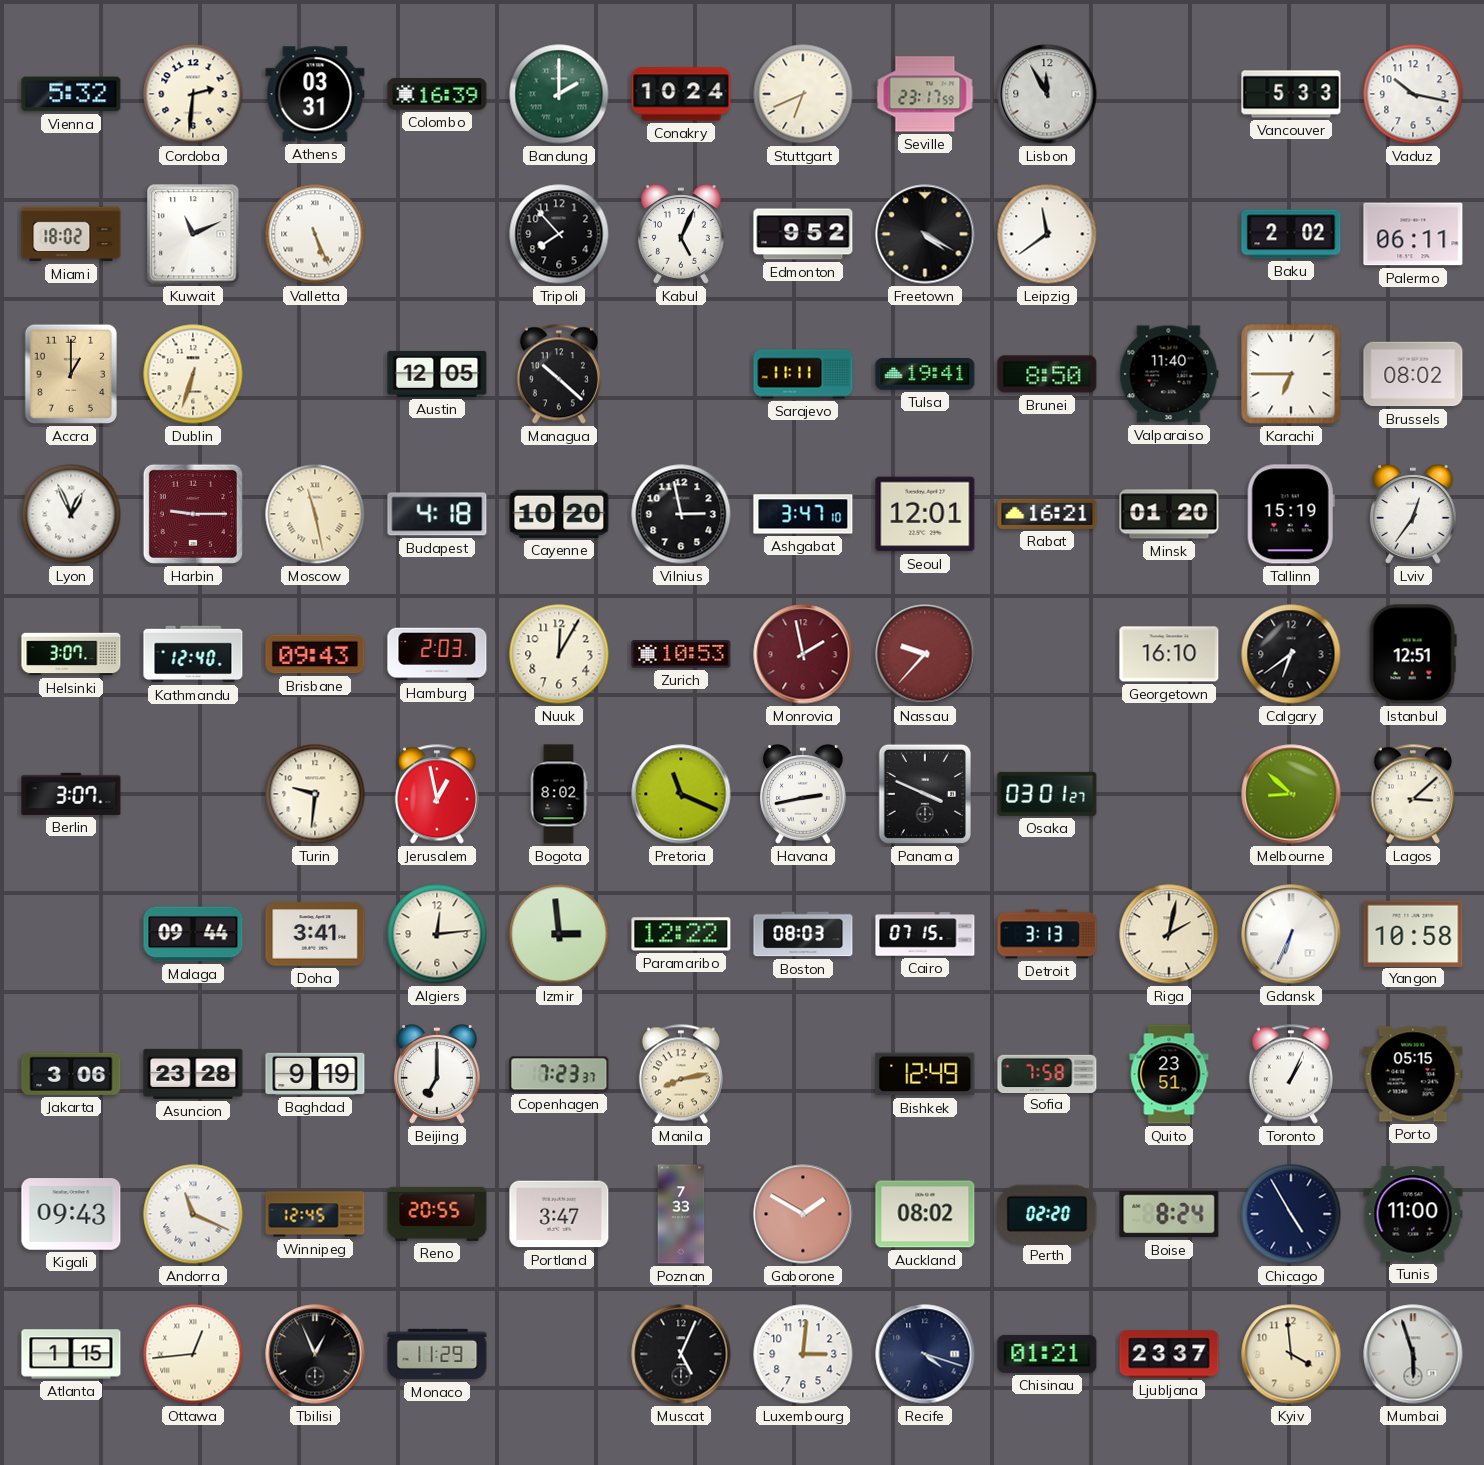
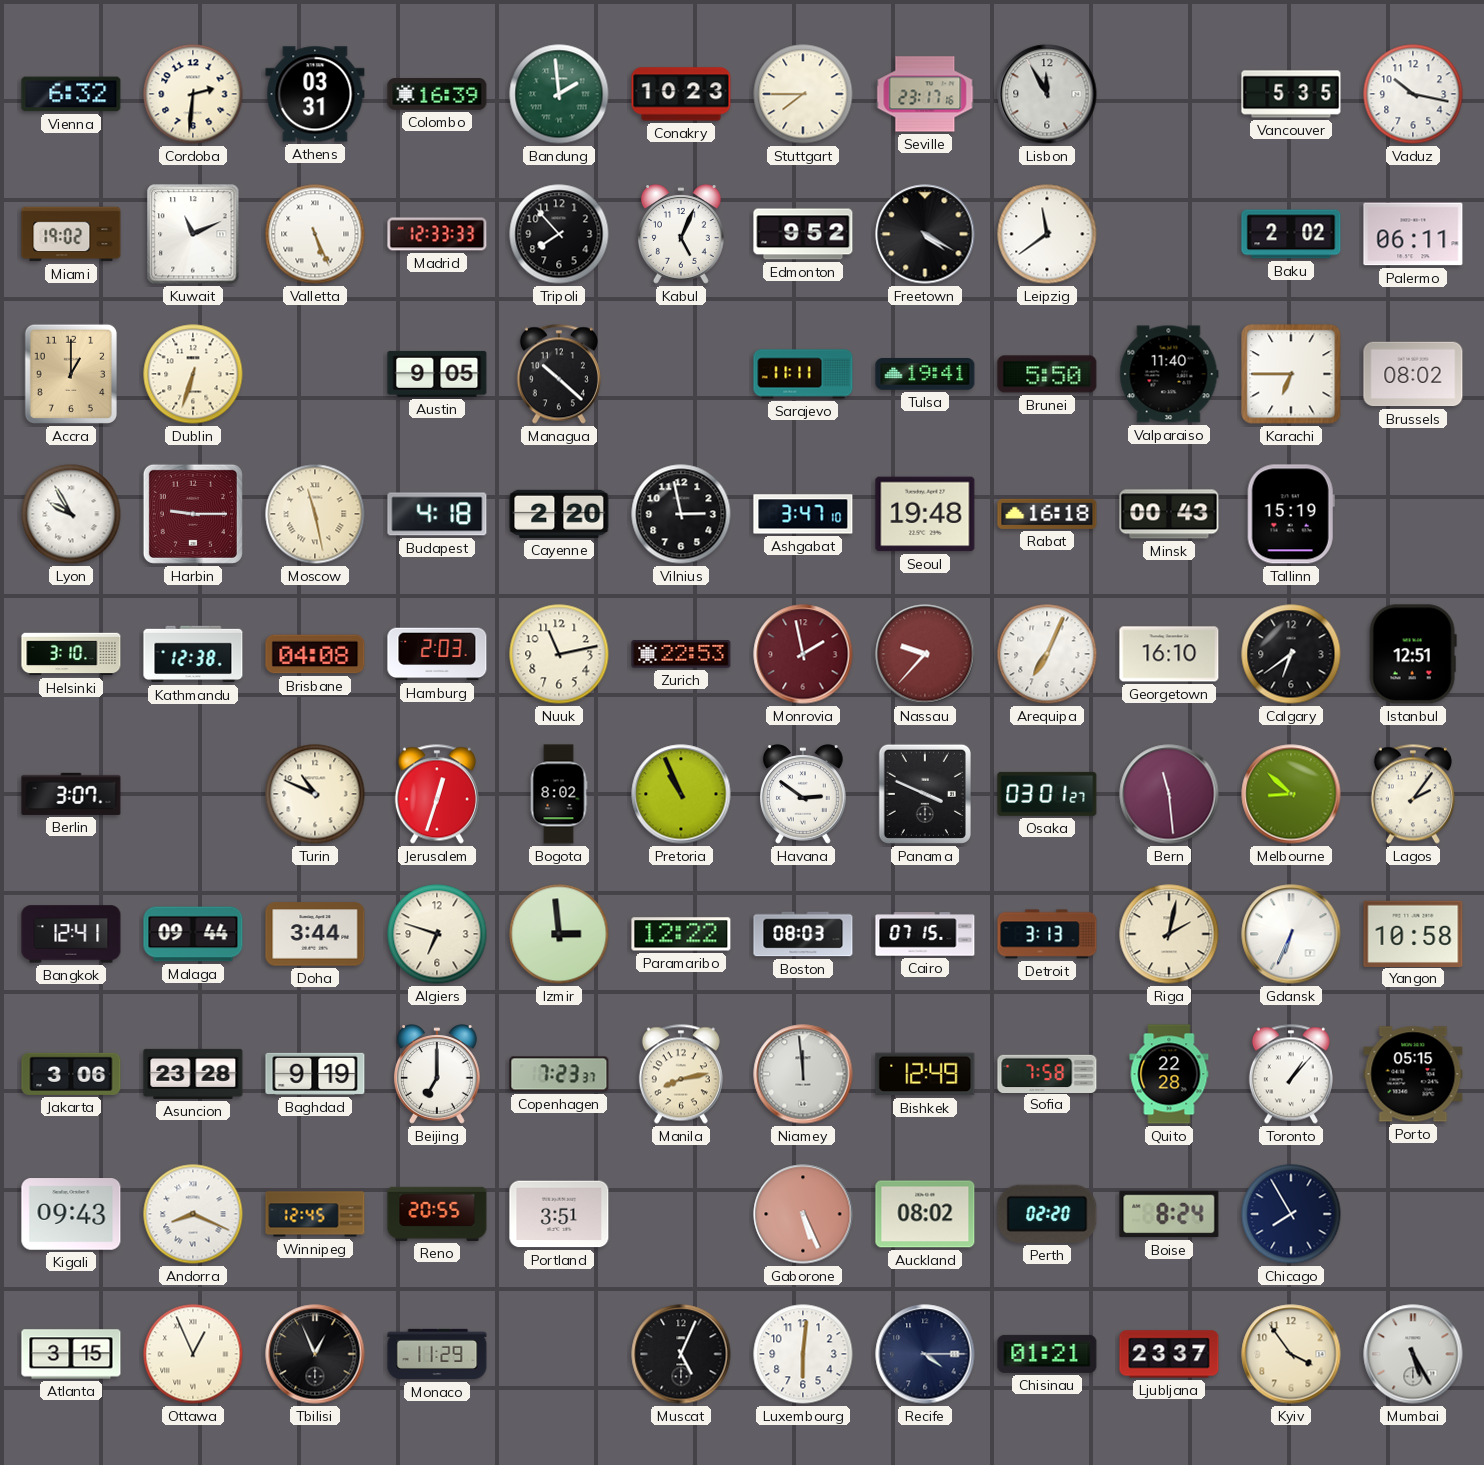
Vienna: 5:32 -> 6:32
Bandung: 2:00 -> 1:59
Conakry: 10:24 -> 10:23
Stuttgart: 6:41 -> 7:45
Seville: 23:17:59 -> 23:17:16
Vancouver: 5:33 -> 5:35
Miami: 18:02 -> 19:02
Madrid: none -> 12:33
Austin: 12:05 -> 9:05
Brunei: 8:50 -> 5:50
Lyon: 12:56 -> 9:55
Cayenne: 10:20 -> 2:20
Seoul: 12:01 -> 19:48
Rabat: 16:21 -> 16:18
Minsk: 01:20 -> 00:43
Lviv: 12:36 -> none
Helsinki: 3:07 -> 3:10
Kathmandu: 12:40 -> 12:38
Brisbane: 09:43 -> 04:08
Nuuk: 12:05 -> 11:13
Zurich: 10:53 -> 22:53
Arequipa: none -> 7:04
Turin: 9:31 -> 10:49
Jerusalem: 12:58 -> 12:33
Pretoria: 11:19 -> 10:56
Havana: 2:43 -> 2:51
Bern: none -> 11:29
Lagos: 3:08 -> 2:06
Bangkok: none -> 12:41
Doha: 3:41 -> 3:44
Algiers: 12:14 -> 6:48
Niamey: none -> 11:59
Quito: 23:51 -> 22:28
Toronto: 1:04 -> 1:07
Andorra: 11:19 -> 8:19
Portland: 3:47 -> 3:51
Poznan: 7:33 -> none
Gaborone: 1:50 -> 5:26
Chicago: 4:55 -> 7:55
Tunis: 11:00 -> none
Atlanta: 1:15 -> 3:15
Ottawa: 12:44 -> 12:56
Luxembourg: 3:01 -> 6:01
Recife: 4:18 -> 4:15
Kyiv: 3:59 -> 3:54
Mumbai: 5:57 -> 5:25
